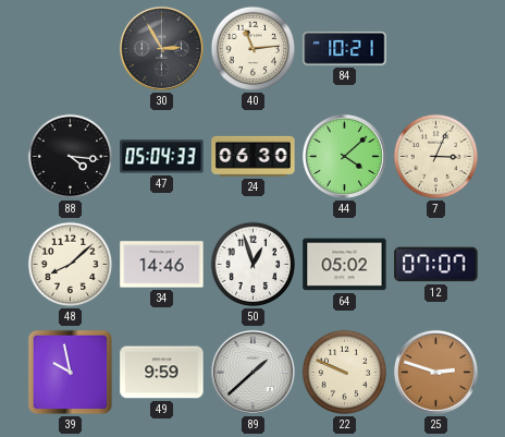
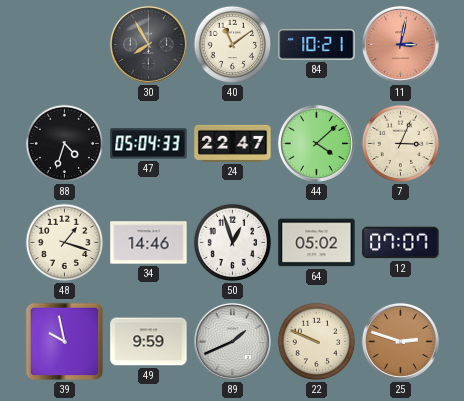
30: 2:55 -> 7:55
40: 11:14 -> 11:09
11: none -> 3:02
88: 4:16 -> 4:33
24: 06:30 -> 22:47
48: 8:08 -> 1:18
89: 1:38 -> 1:41
